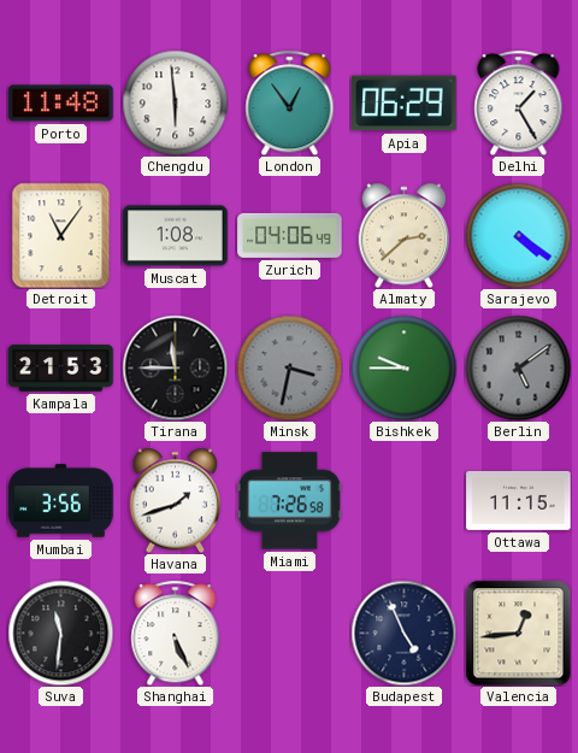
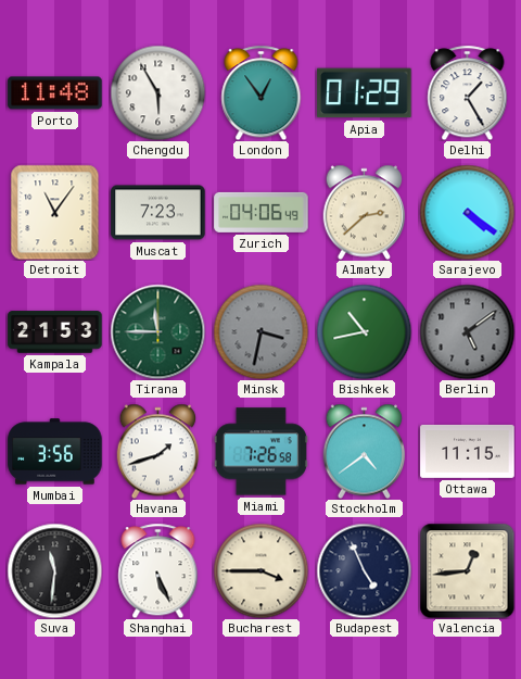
Chengdu: 5:59 -> 5:55
Apia: 06:29 -> 01:29
Muscat: 1:08 -> 7:23
Tirana dial: black -> green
Bishkek: 9:45 -> 10:43
Stockholm: none -> 4:39
Bucharest: none -> 3:45
